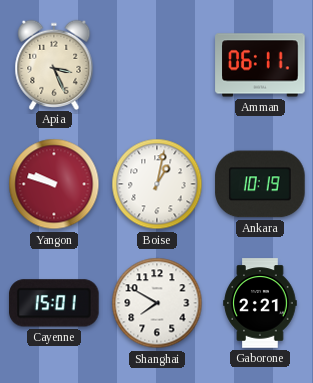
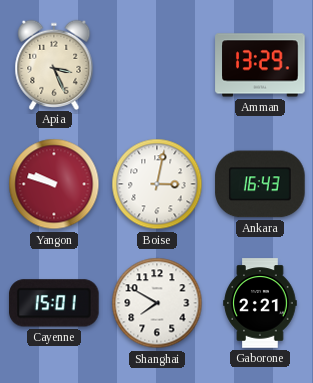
Amman: 06:11 -> 13:29
Boise: 1:02 -> 3:02
Ankara: 10:19 -> 16:43
